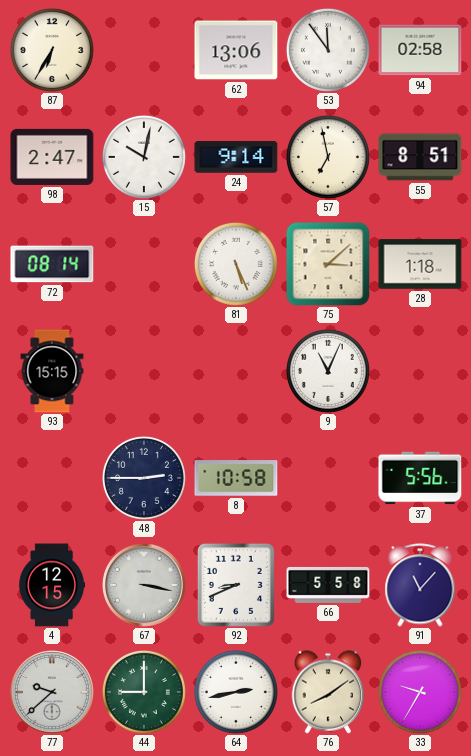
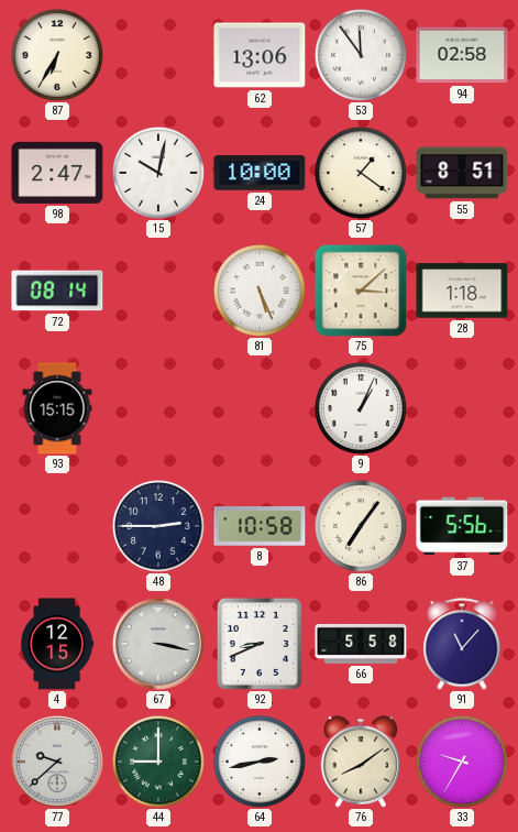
24: 9:14 -> 10:00
57: 6:58 -> 1:21
9: 11:04 -> 1:04
86: none -> 7:06
